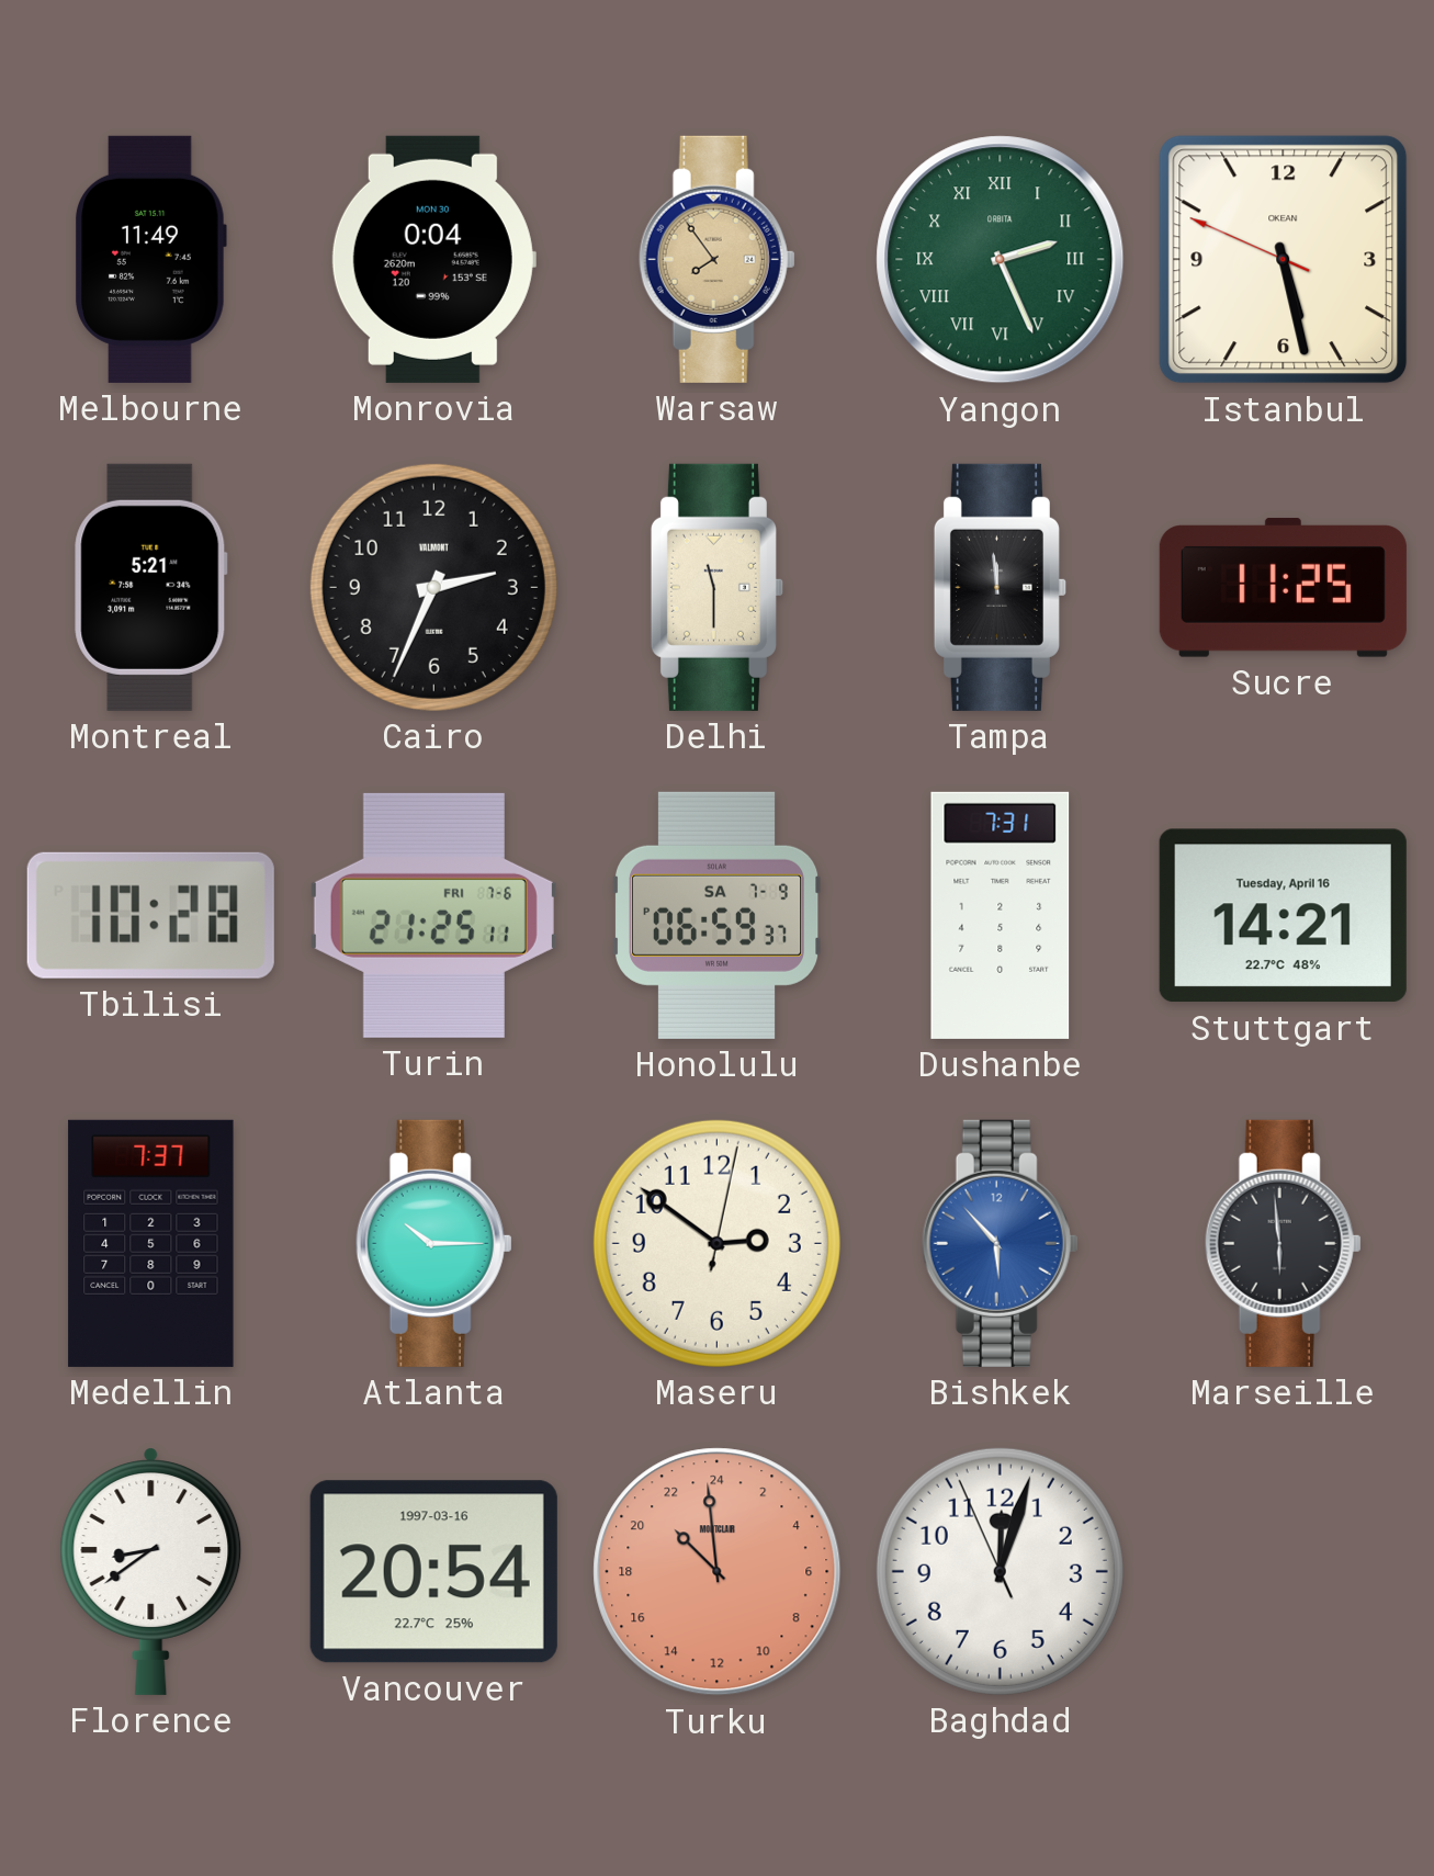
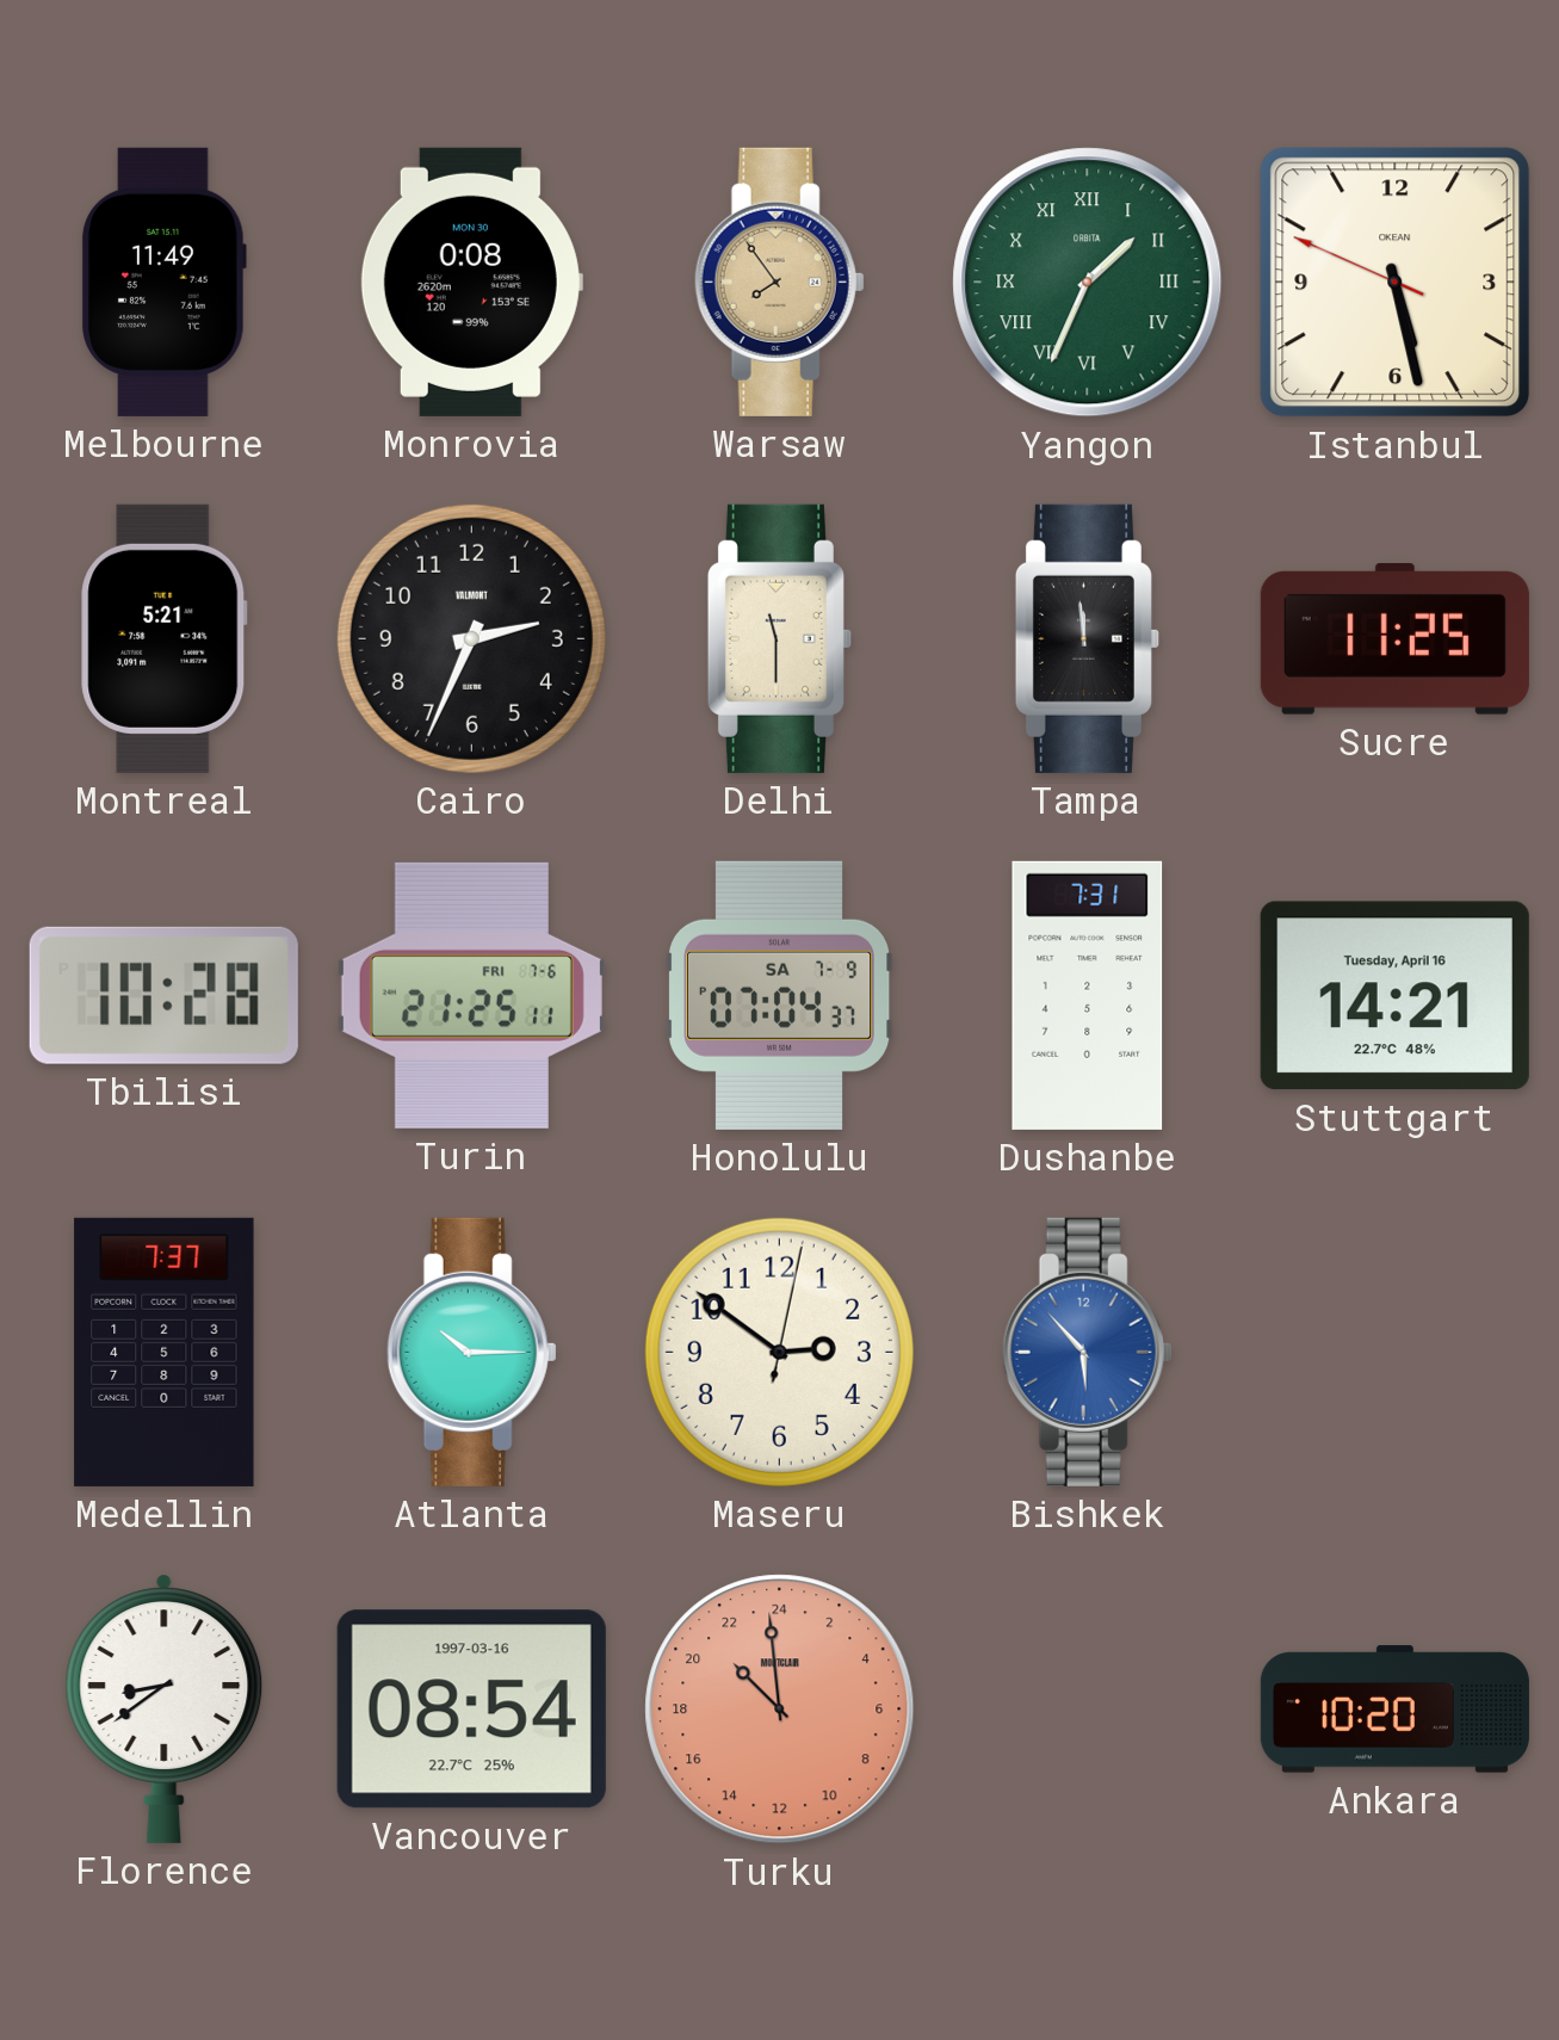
Monrovia: 0:04 -> 0:08
Yangon: 2:26 -> 1:34
Honolulu: 06:59 -> 07:04
Marseille: 5:59 -> none
Vancouver: 20:54 -> 08:54
Baghdad: 12:02 -> none
Ankara: none -> 10:20
